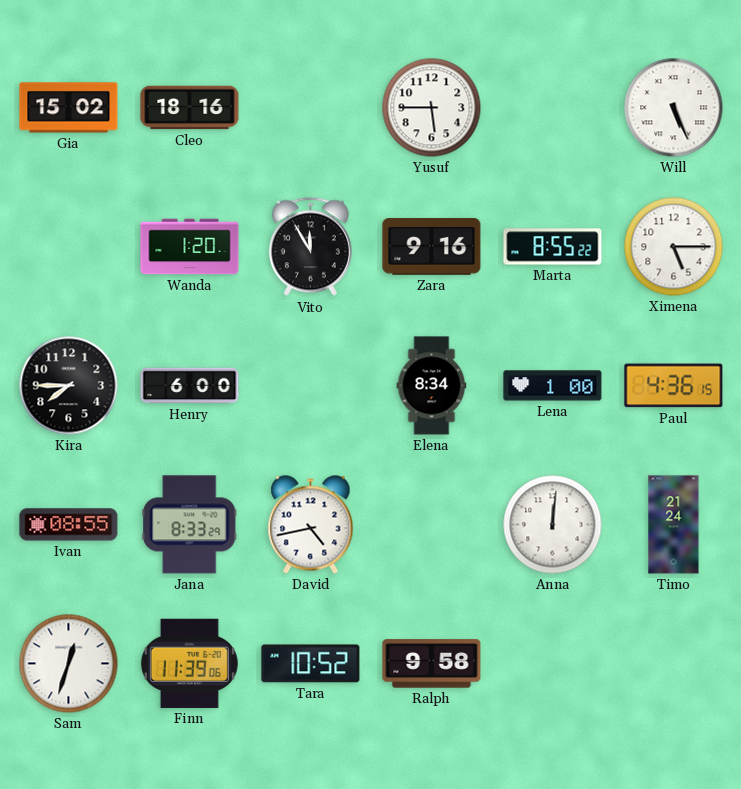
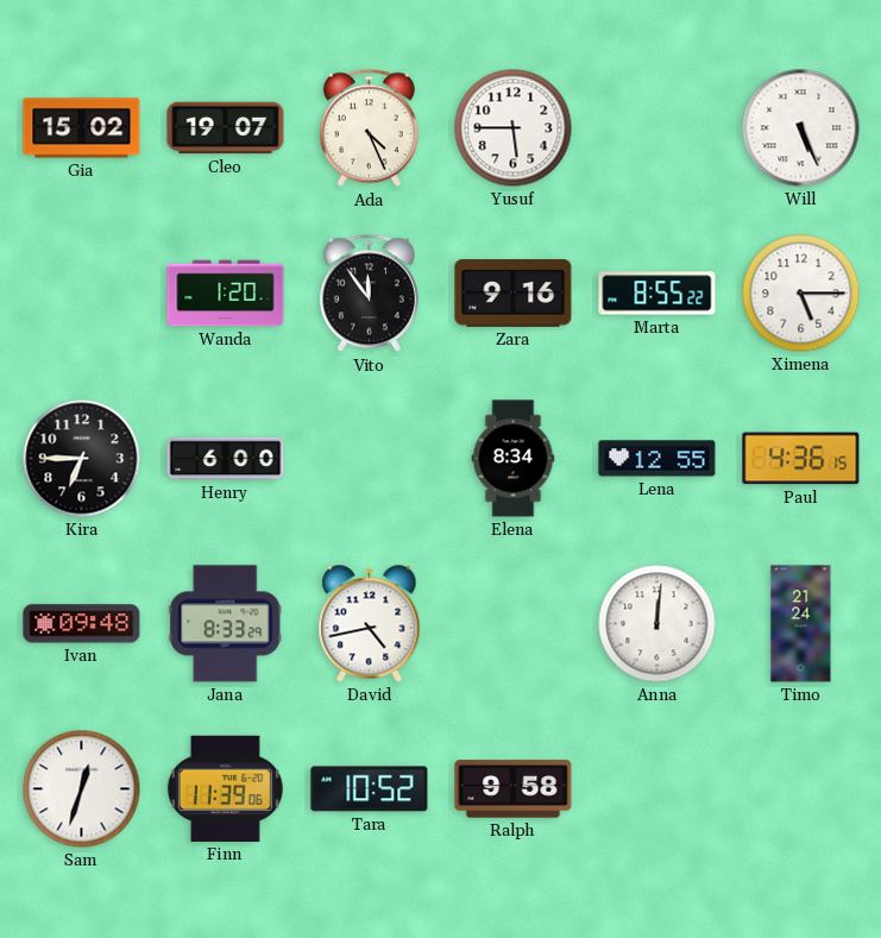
Cleo: 18:16 -> 19:07
Ada: none -> 4:26
Vito: 11:55 -> 11:54
Kira: 7:45 -> 6:45
Lena: 1:00 -> 12:55
Ivan: 08:55 -> 09:48
